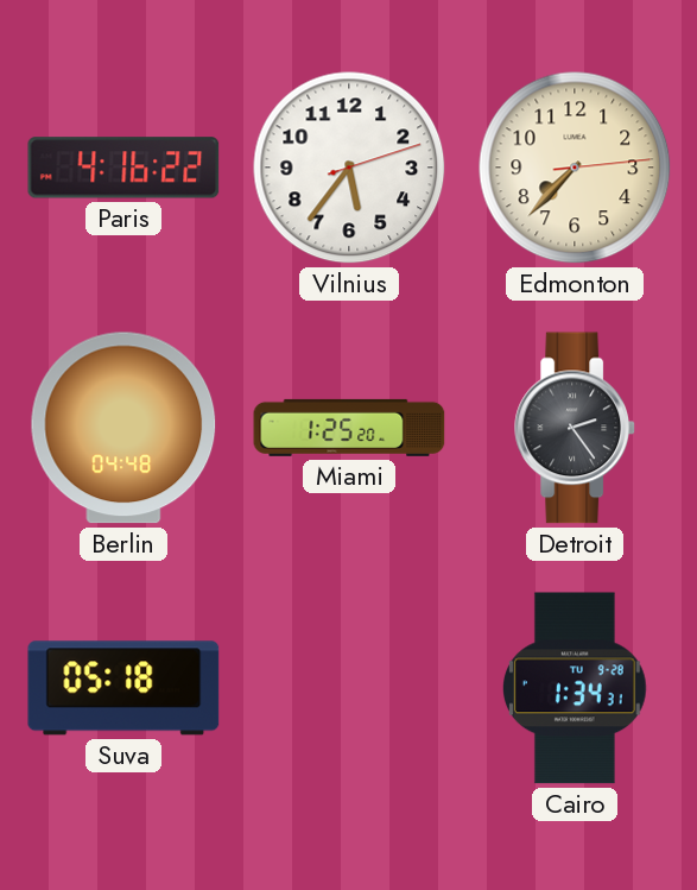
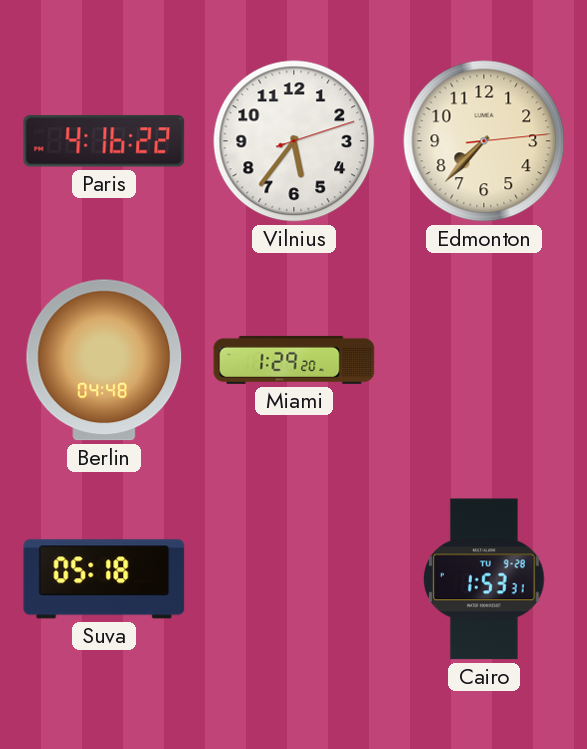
Miami: 1:25 -> 1:29
Detroit: 2:24 -> none
Cairo: 1:34 -> 1:53
